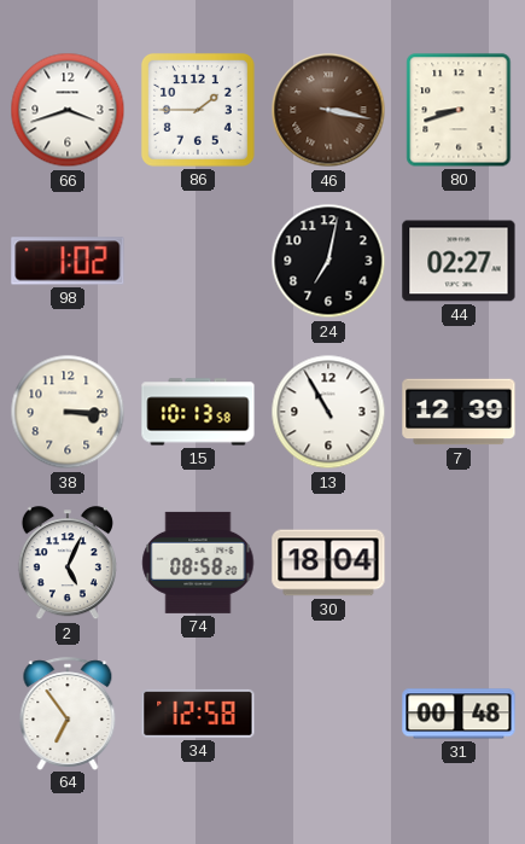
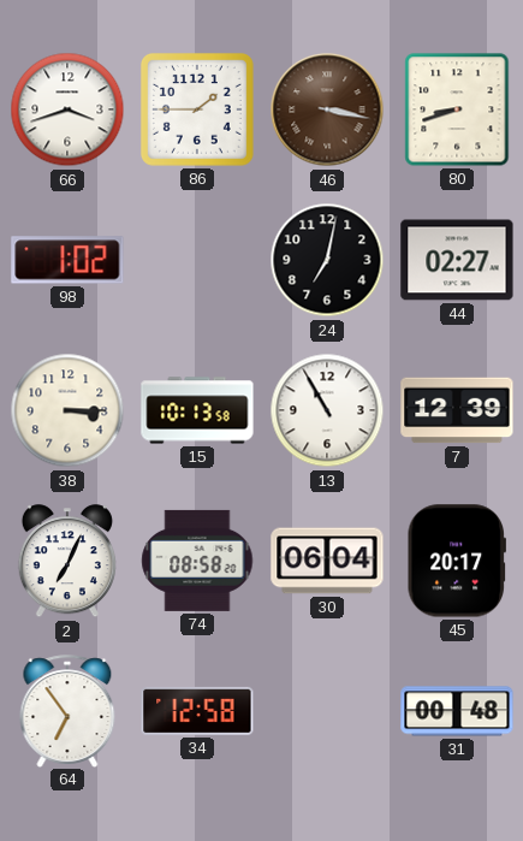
2: 5:04 -> 7:04
30: 18:04 -> 06:04
45: none -> 20:17
